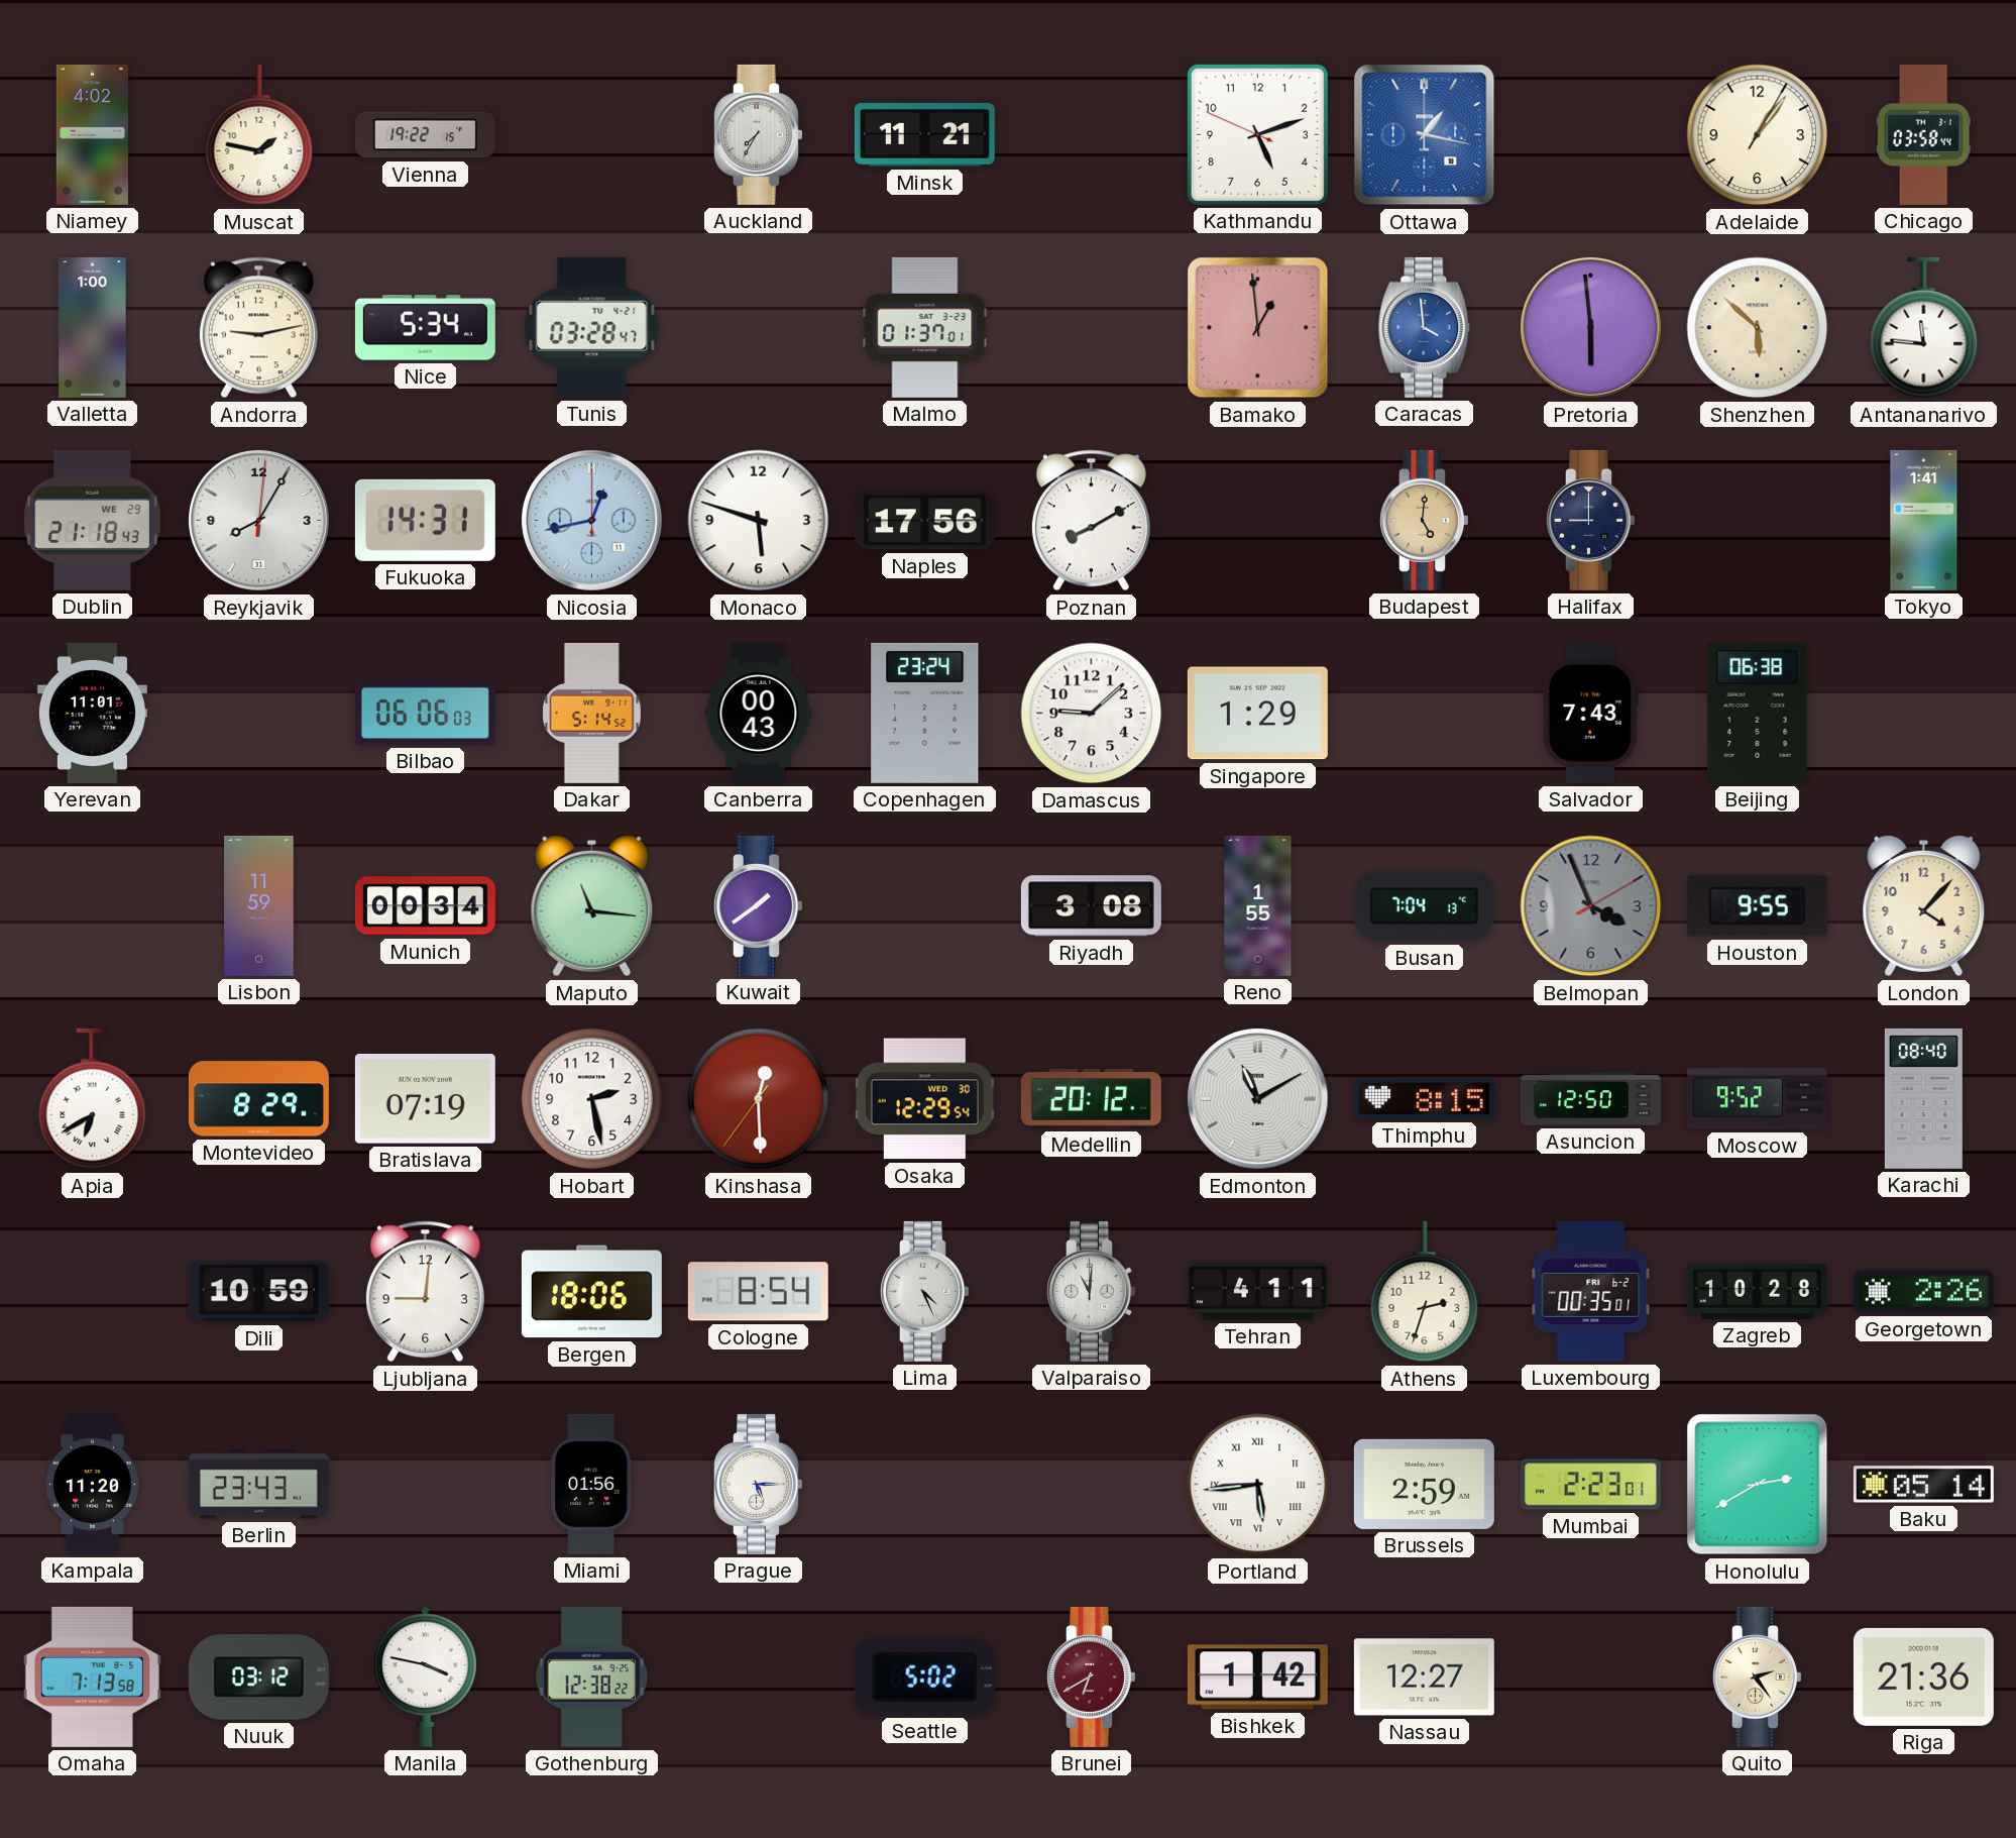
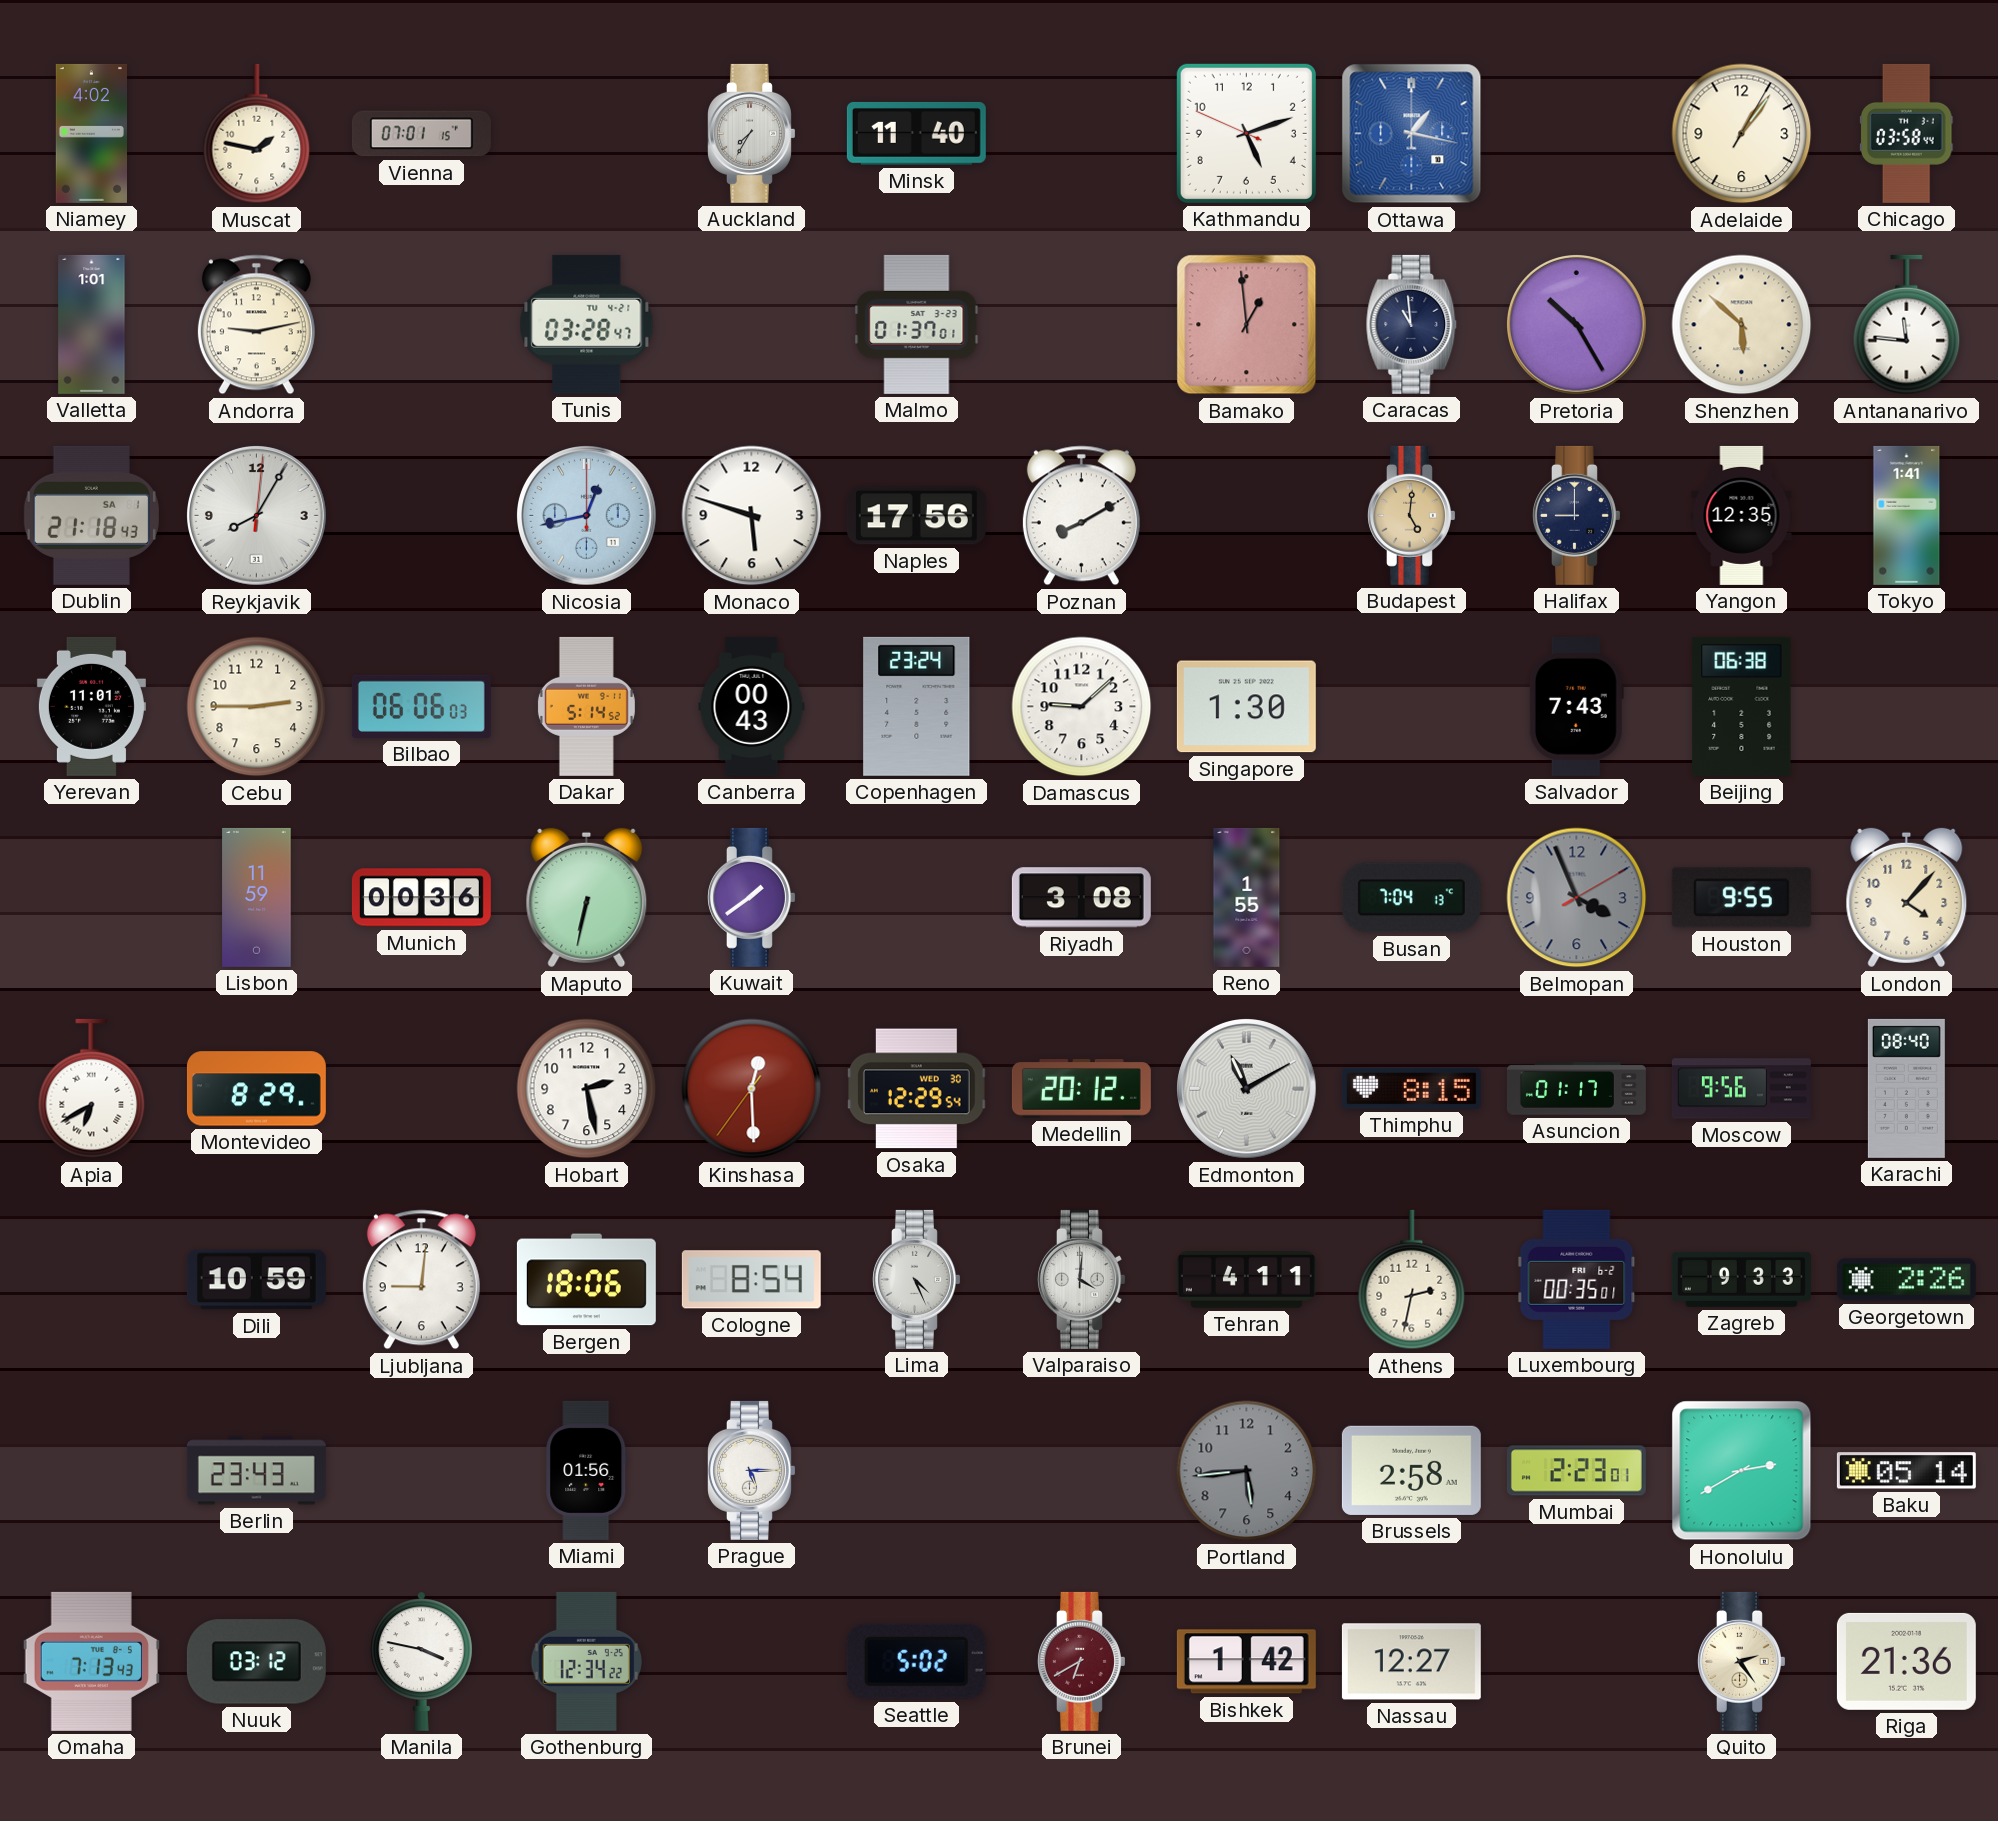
Vienna: 19:22 -> 07:01
Minsk: 11:21 -> 11:40
Valletta: 1:00 -> 1:01
Nice: 5:34 -> none
Caracas: 3:59 -> 10:59
Caracas dial: blue -> navy
Pretoria: 5:59 -> 10:25
Dublin date: WE 29 -> SA 1
Fukuoka: 14:31 -> none
Yangon: none -> 12:35
Cebu: none -> 2:45
Singapore: 1:29 -> 1:30
Munich: 00:34 -> 00:36
Maputo: 11:16 -> 6:32
Bratislava: 07:19 -> none
Asuncion: 12:50 -> 01:17
Moscow: 9:52 -> 9:56
Valparaiso: 11:01 -> 4:01
Athens: 2:33 -> 2:32
Zagreb: 10:28 -> 9:33
Kampala: 11:20 -> none
Portland dial: white -> grey
Portland numerals: Roman -> Arabic
Brussels: 2:59 -> 2:58
Omaha: 7:13:58 -> 7:13:43
Gothenburg: 12:38 -> 12:34
